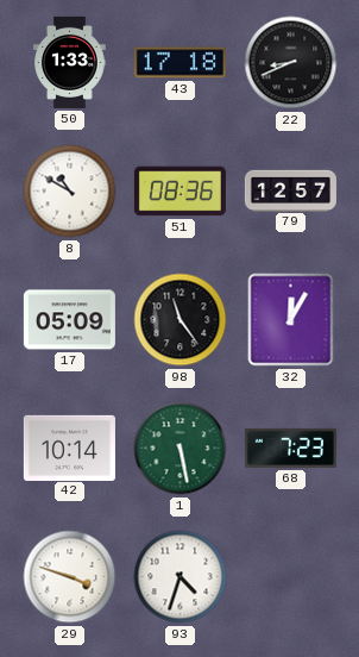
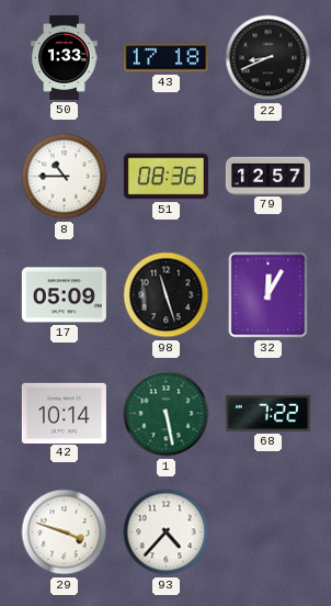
8: 10:50 -> 10:45
98: 11:24 -> 11:27
68: 7:23 -> 7:22
93: 4:33 -> 4:37
